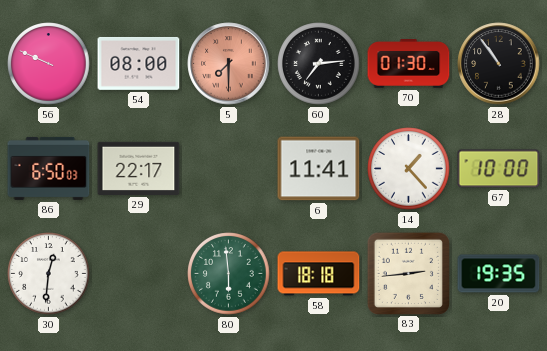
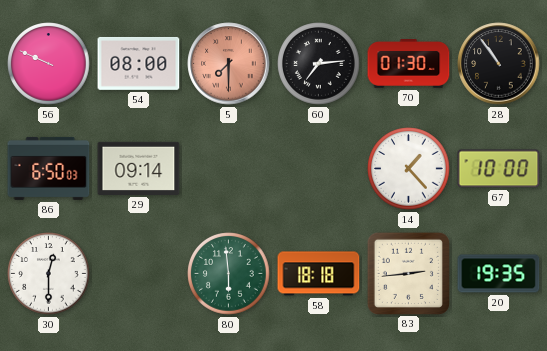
29: 22:17 -> 09:14
6: 11:41 -> none
30: 12:31 -> 12:30
